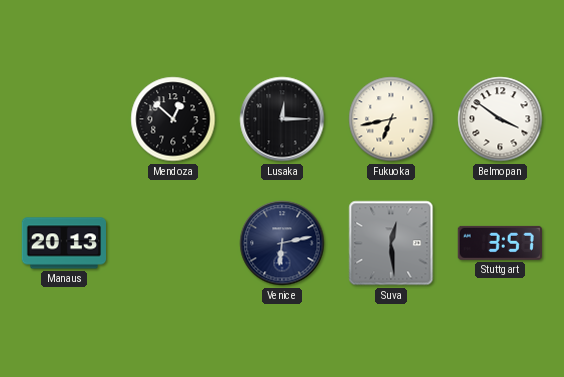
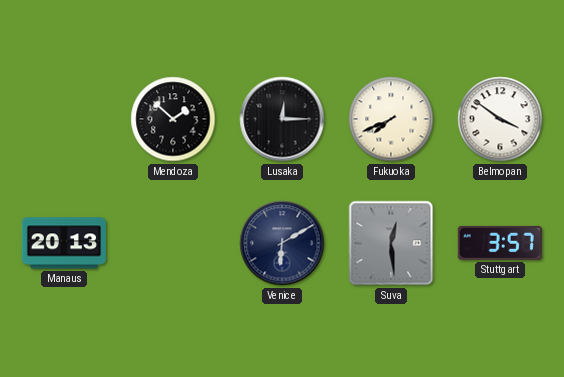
Mendoza: 12:52 -> 1:52
Fukuoka: 6:43 -> 7:41
Venice: 6:13 -> 6:10
